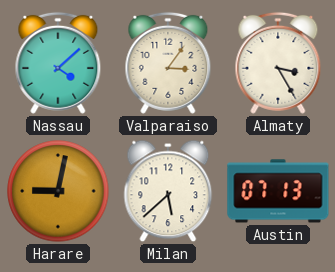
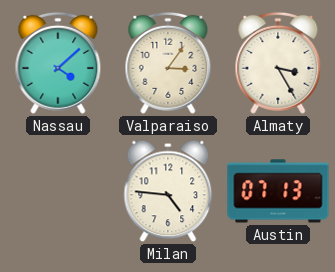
Harare: 9:02 -> none
Milan: 5:38 -> 4:46
